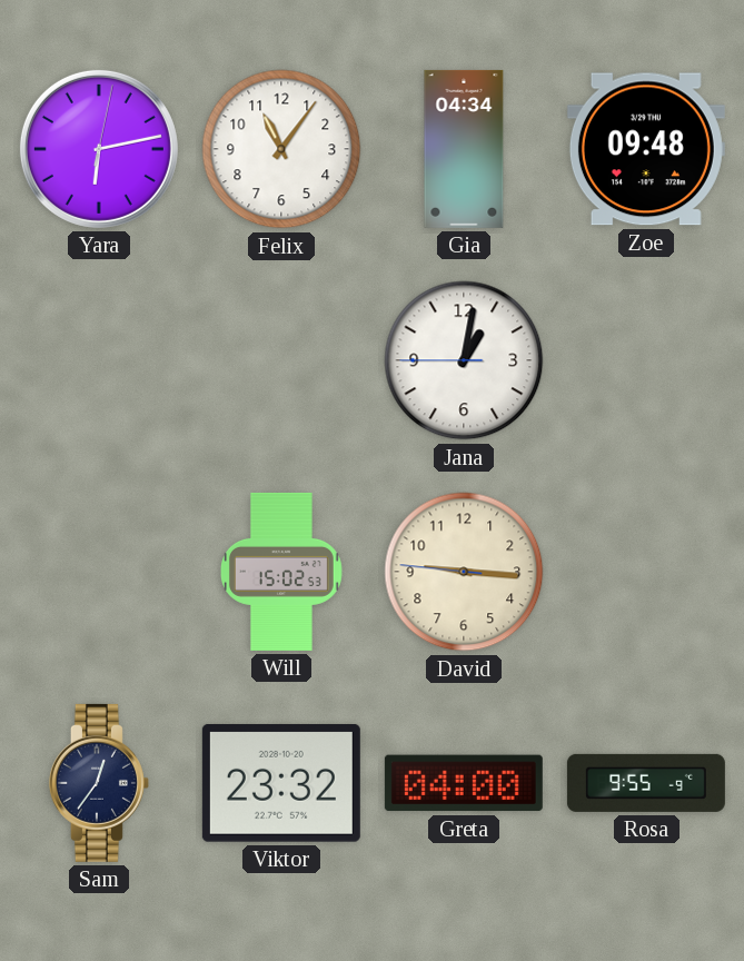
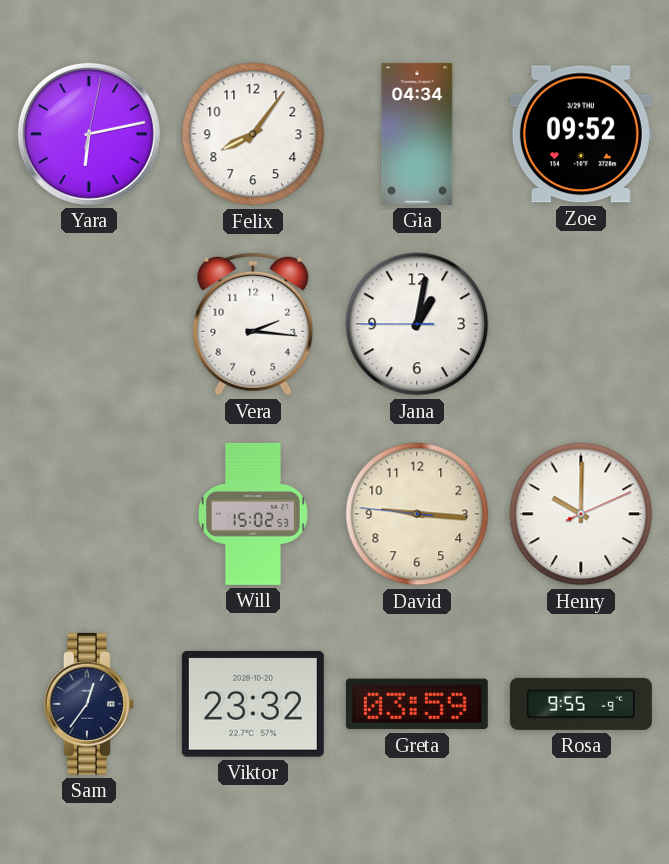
Felix: 11:06 -> 8:06
Zoe: 09:48 -> 09:52
Vera: none -> 2:16
Henry: none -> 10:00
Greta: 04:00 -> 03:59
